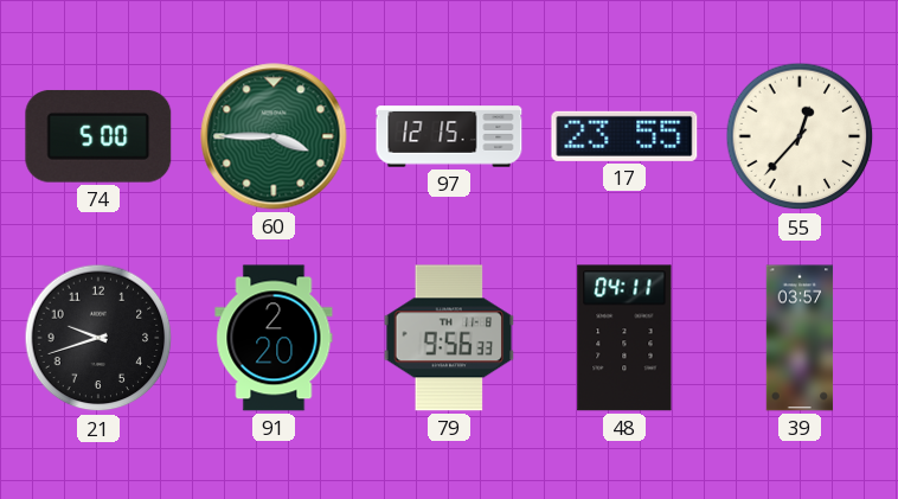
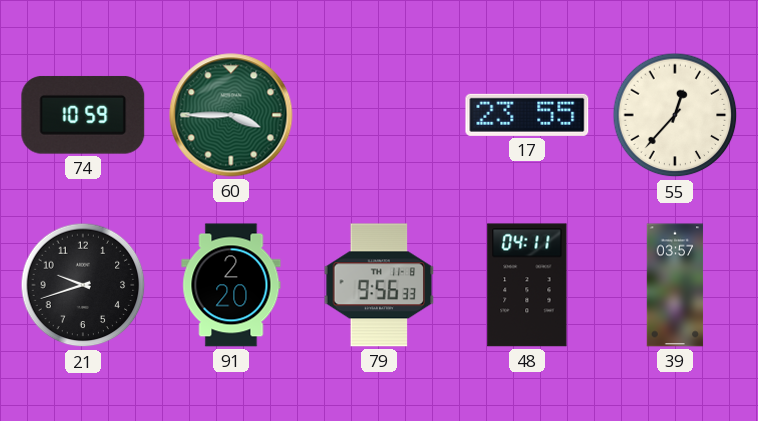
74: 5:00 -> 10:59
97: 12:15 -> none
